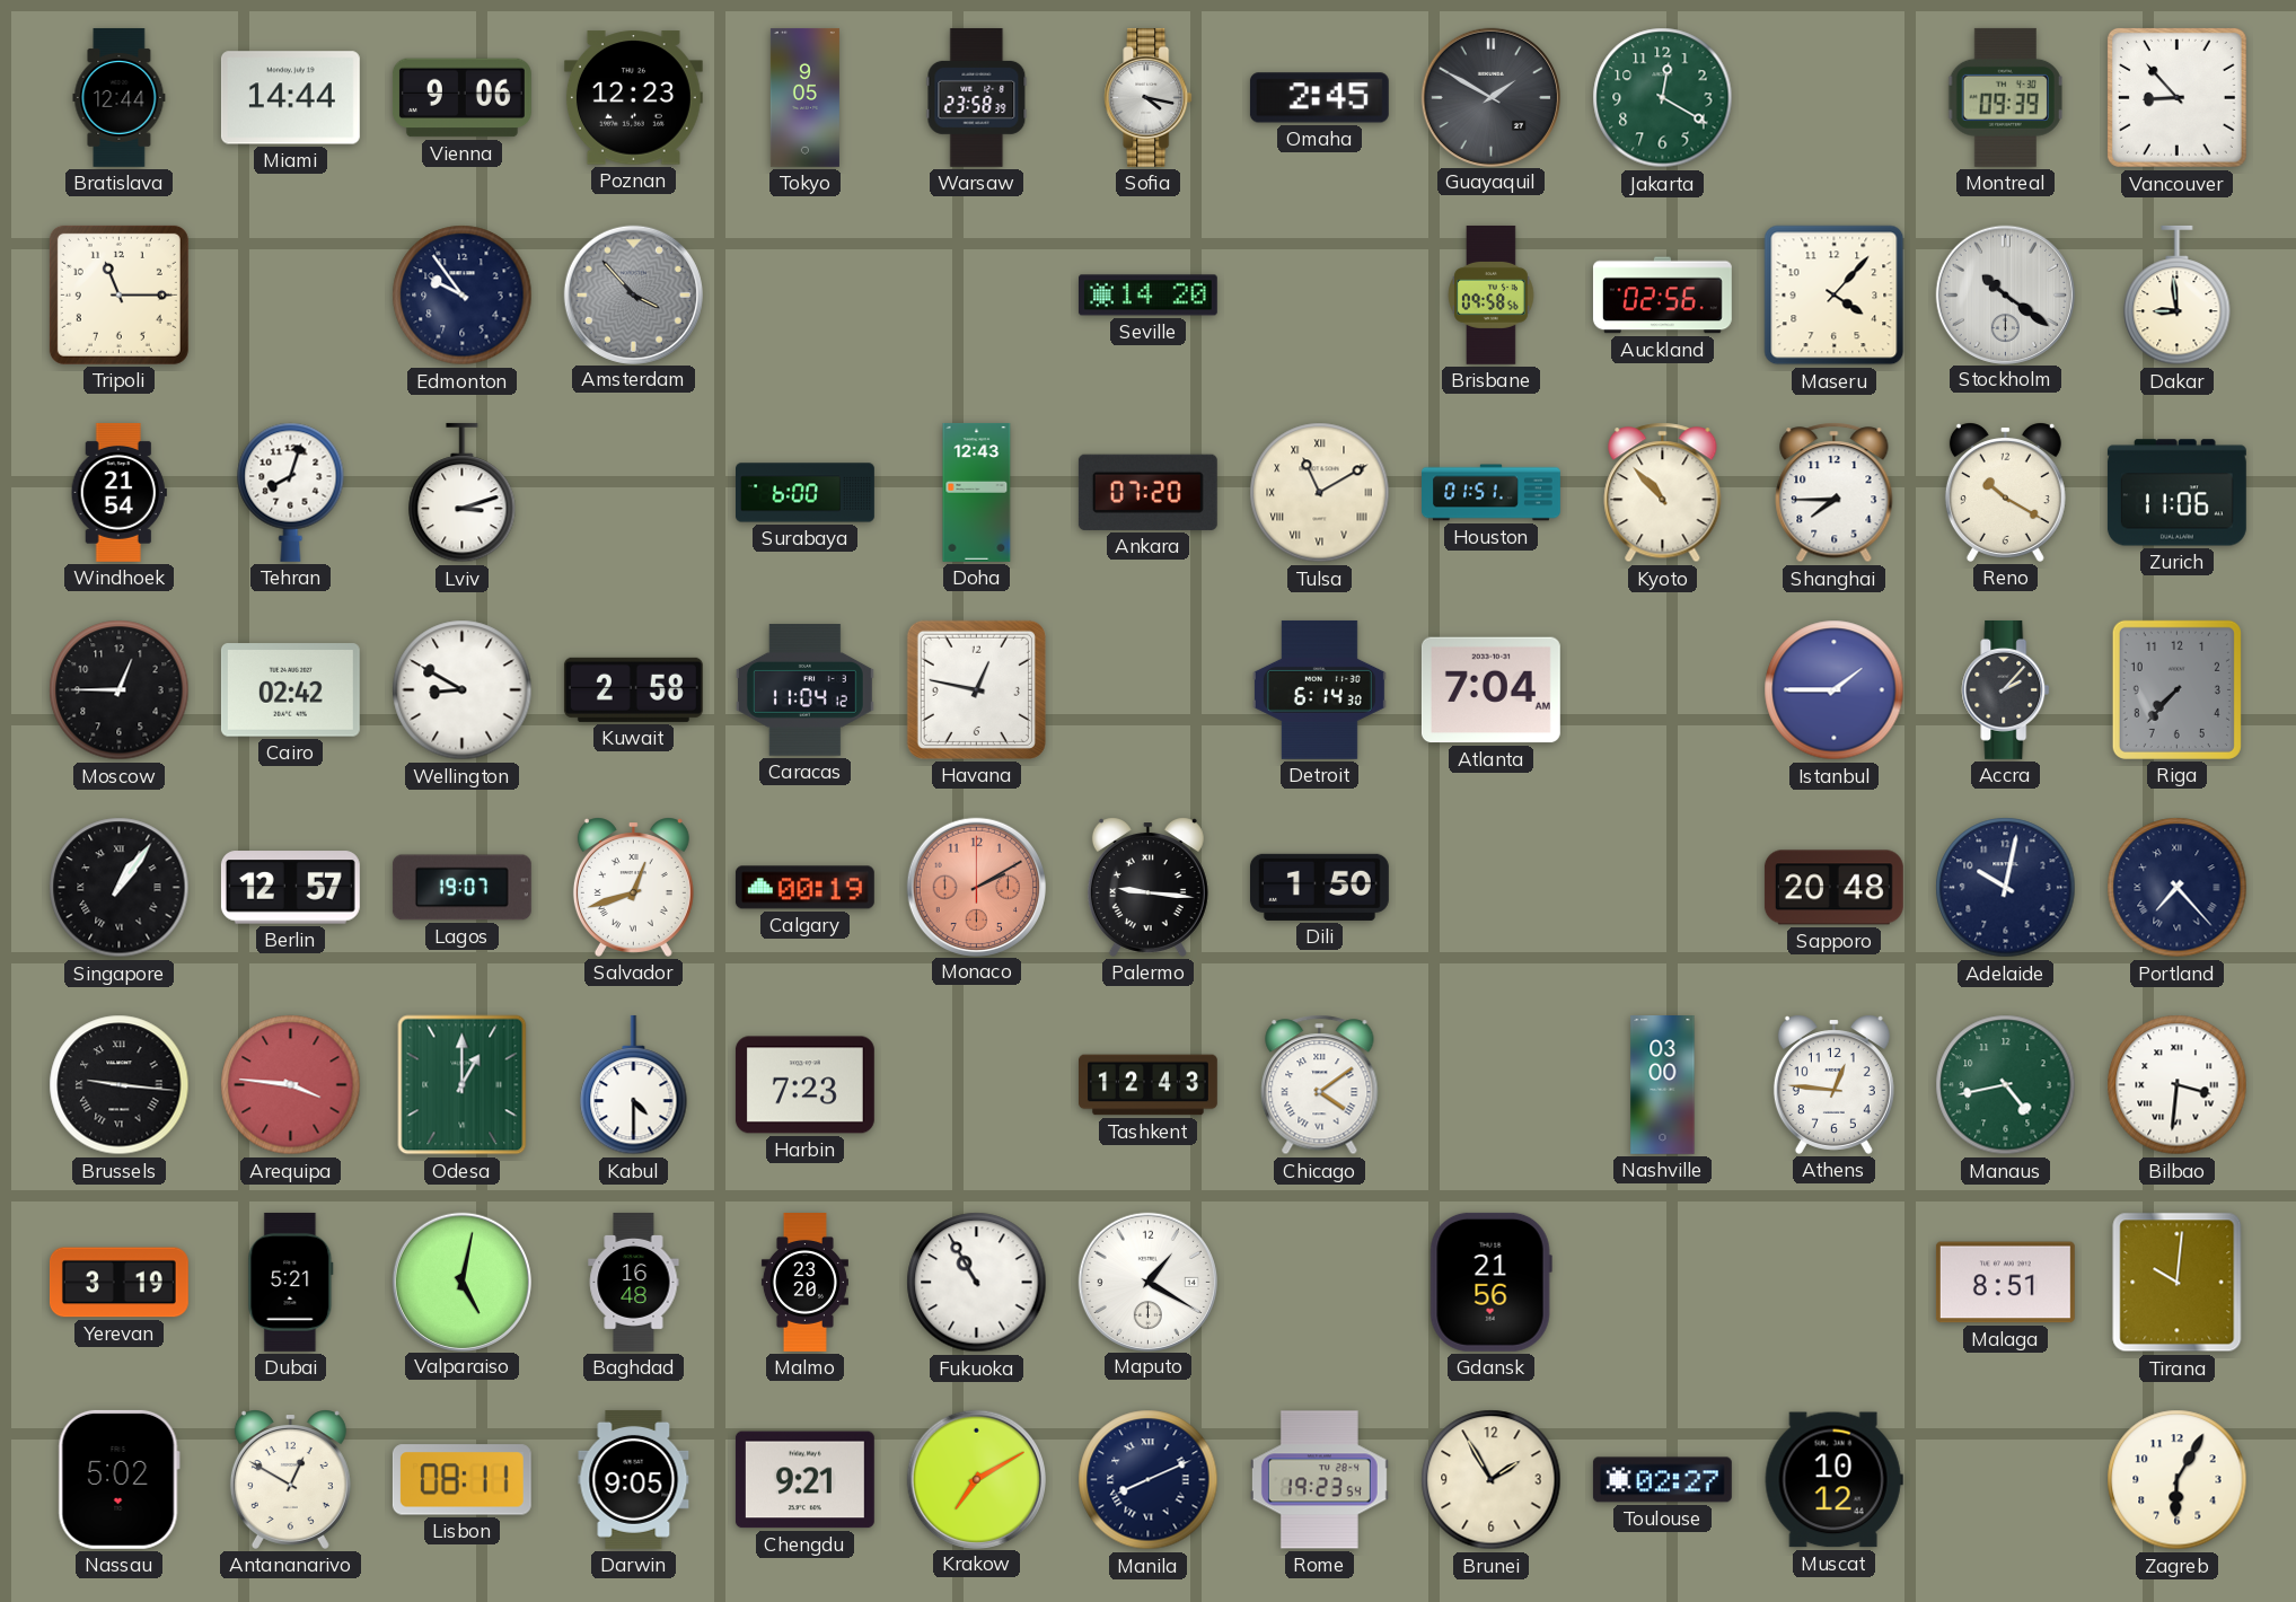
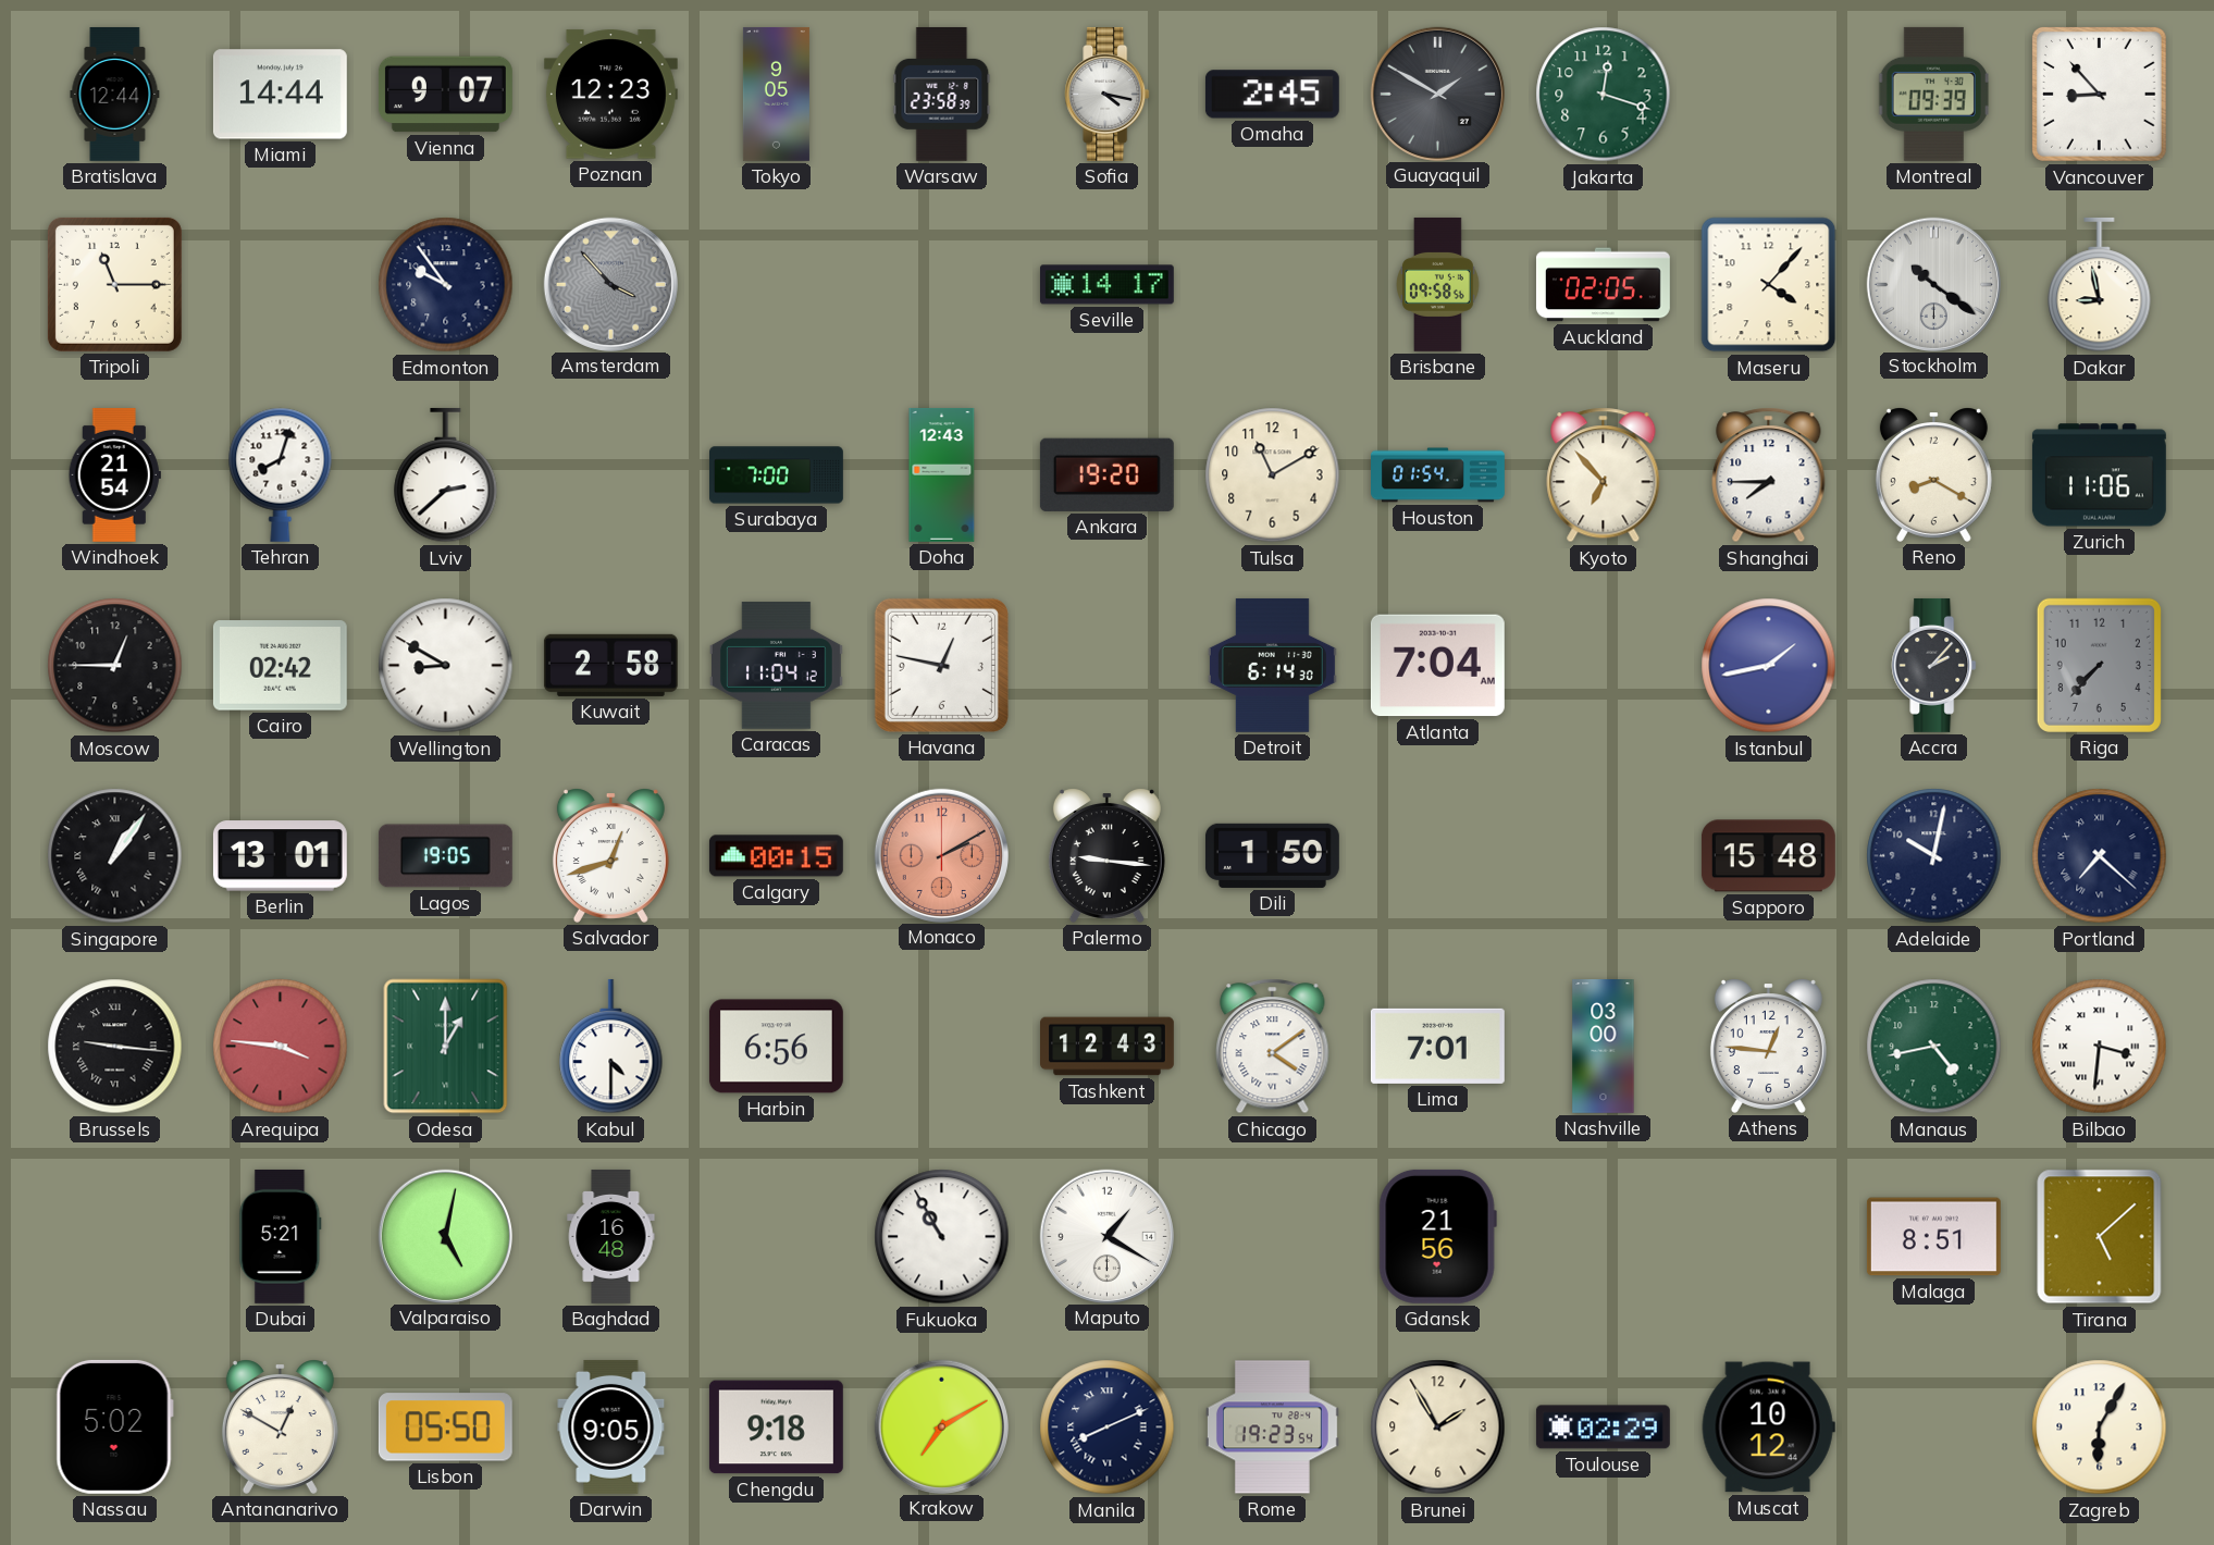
Vienna: 9:06 -> 9:07
Jakarta: 12:20 -> 12:18
Seville: 14:20 -> 14:17
Auckland: 02:56 -> 02:05
Dakar: 8:59 -> 8:58
Lviv: 3:12 -> 2:38
Surabaya: 6:00 -> 7:00
Ankara: 07:20 -> 19:20
Tulsa numerals: Roman -> Arabic
Houston: 01:51 -> 01:54
Kyoto: 10:53 -> 6:53
Reno: 10:20 -> 8:20
Istanbul: 1:45 -> 1:43
Berlin: 12:57 -> 13:01
Lagos: 19:07 -> 19:05
Calgary: 00:19 -> 00:15
Sapporo: 20:48 -> 15:48
Portland: 7:23 -> 7:22
Harbin: 7:23 -> 6:56
Lima: none -> 7:01
Yerevan: 3:19 -> none
Malmo: 23:20 -> none
Tirana: 10:01 -> 5:08
Lisbon: 08:11 -> 05:50
Chengdu: 9:21 -> 9:18
Toulouse: 02:27 -> 02:29
